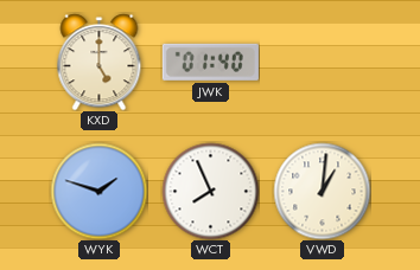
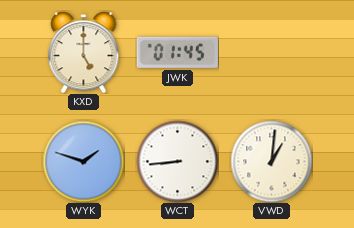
JWK: 01:40 -> 01:45
WCT: 7:56 -> 8:44
